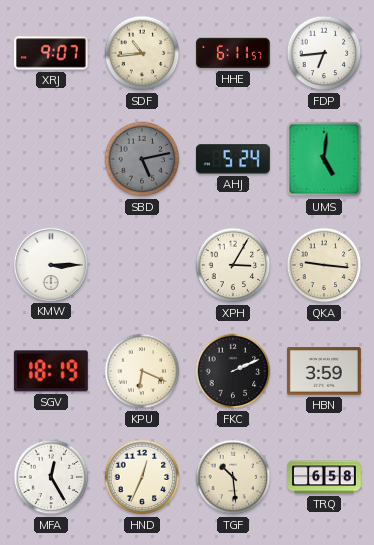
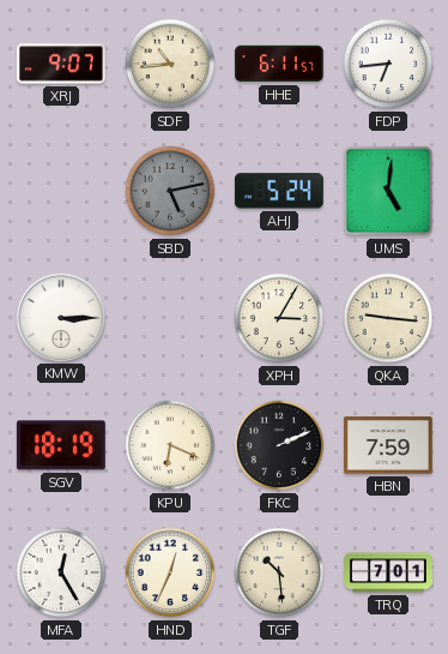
HBN: 3:59 -> 7:59
TRQ: 6:58 -> 7:01
